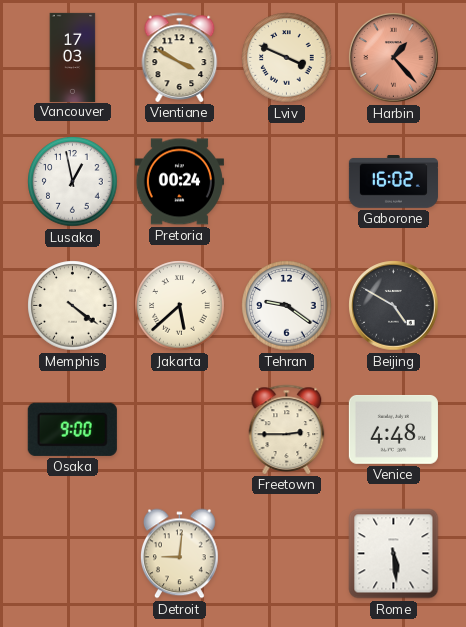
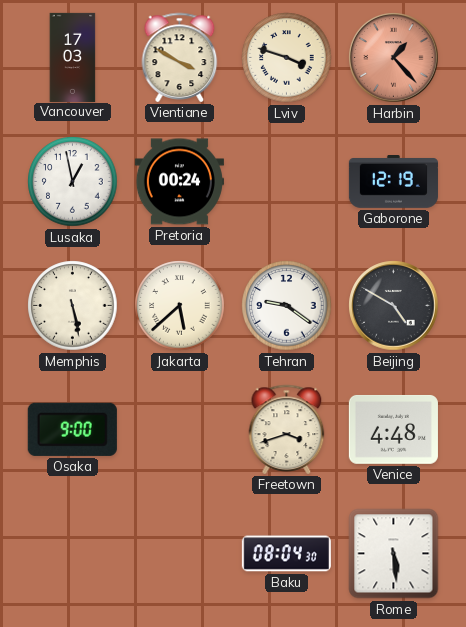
Lviv: 3:49 -> 3:48
Gaborone: 16:02 -> 12:19
Memphis: 4:21 -> 5:28
Freetown: 2:45 -> 3:42
Detroit: 9:01 -> none
Baku: none -> 08:04
